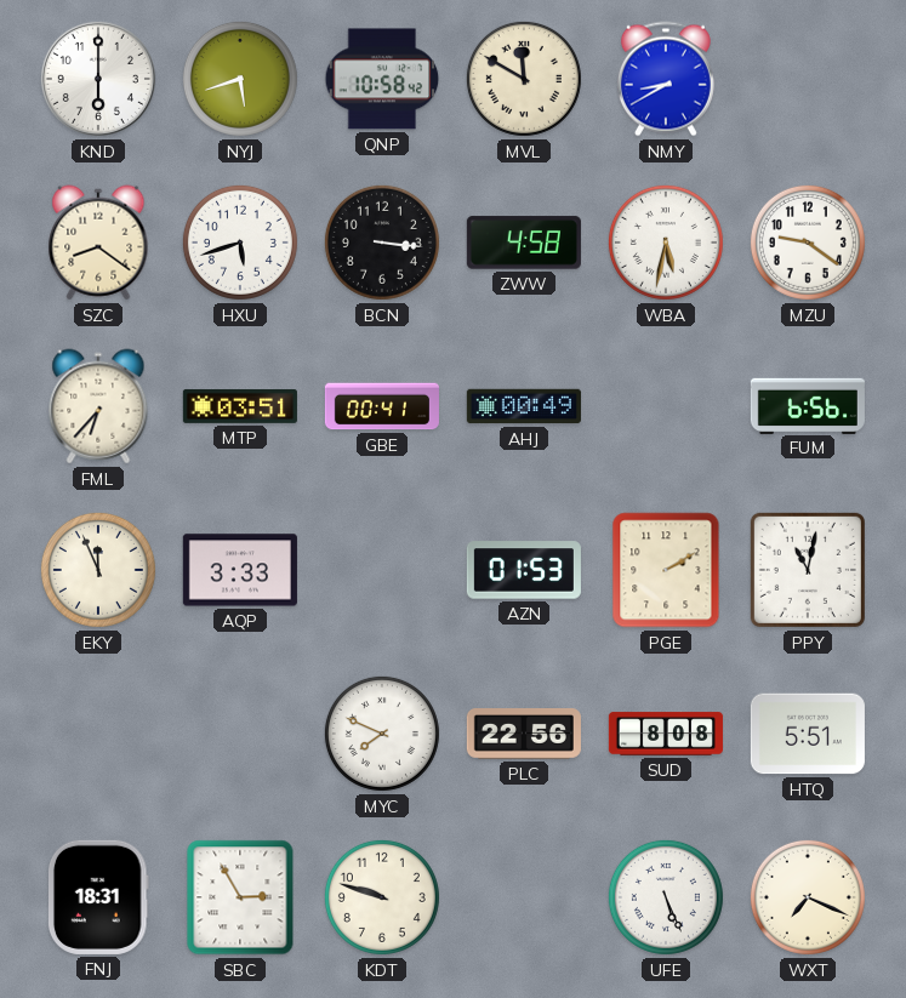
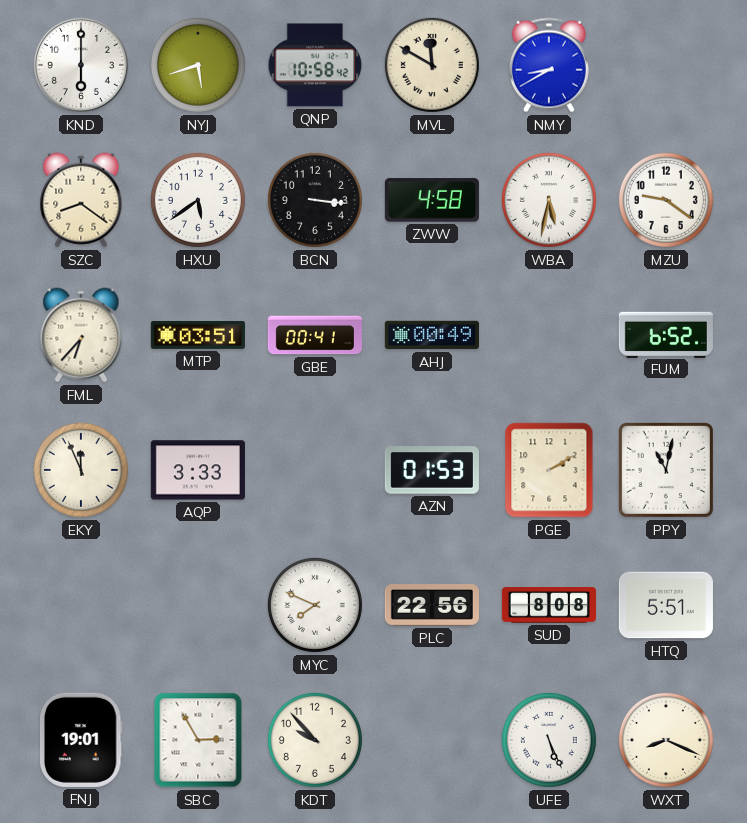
HXU: 5:42 -> 5:39
FUM: 6:56 -> 6:52
FNJ: 18:31 -> 19:01
KDT: 9:48 -> 9:53
WXT: 7:19 -> 8:19
